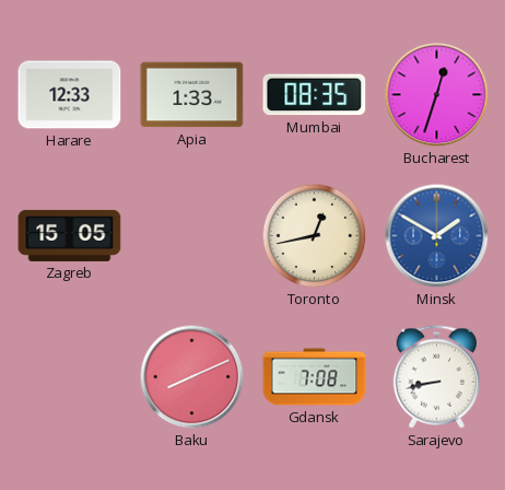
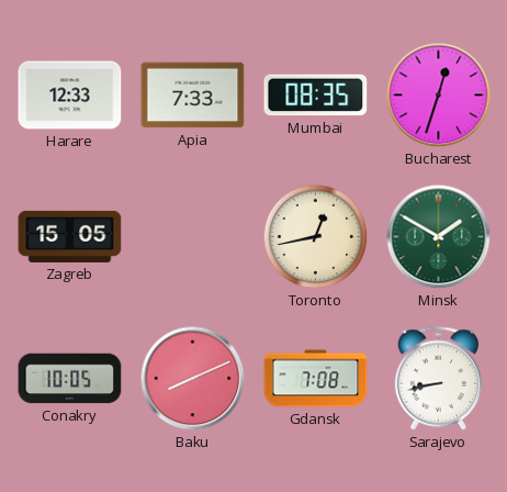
Apia: 1:33 -> 7:33
Minsk dial: blue -> green
Conakry: none -> 10:05
